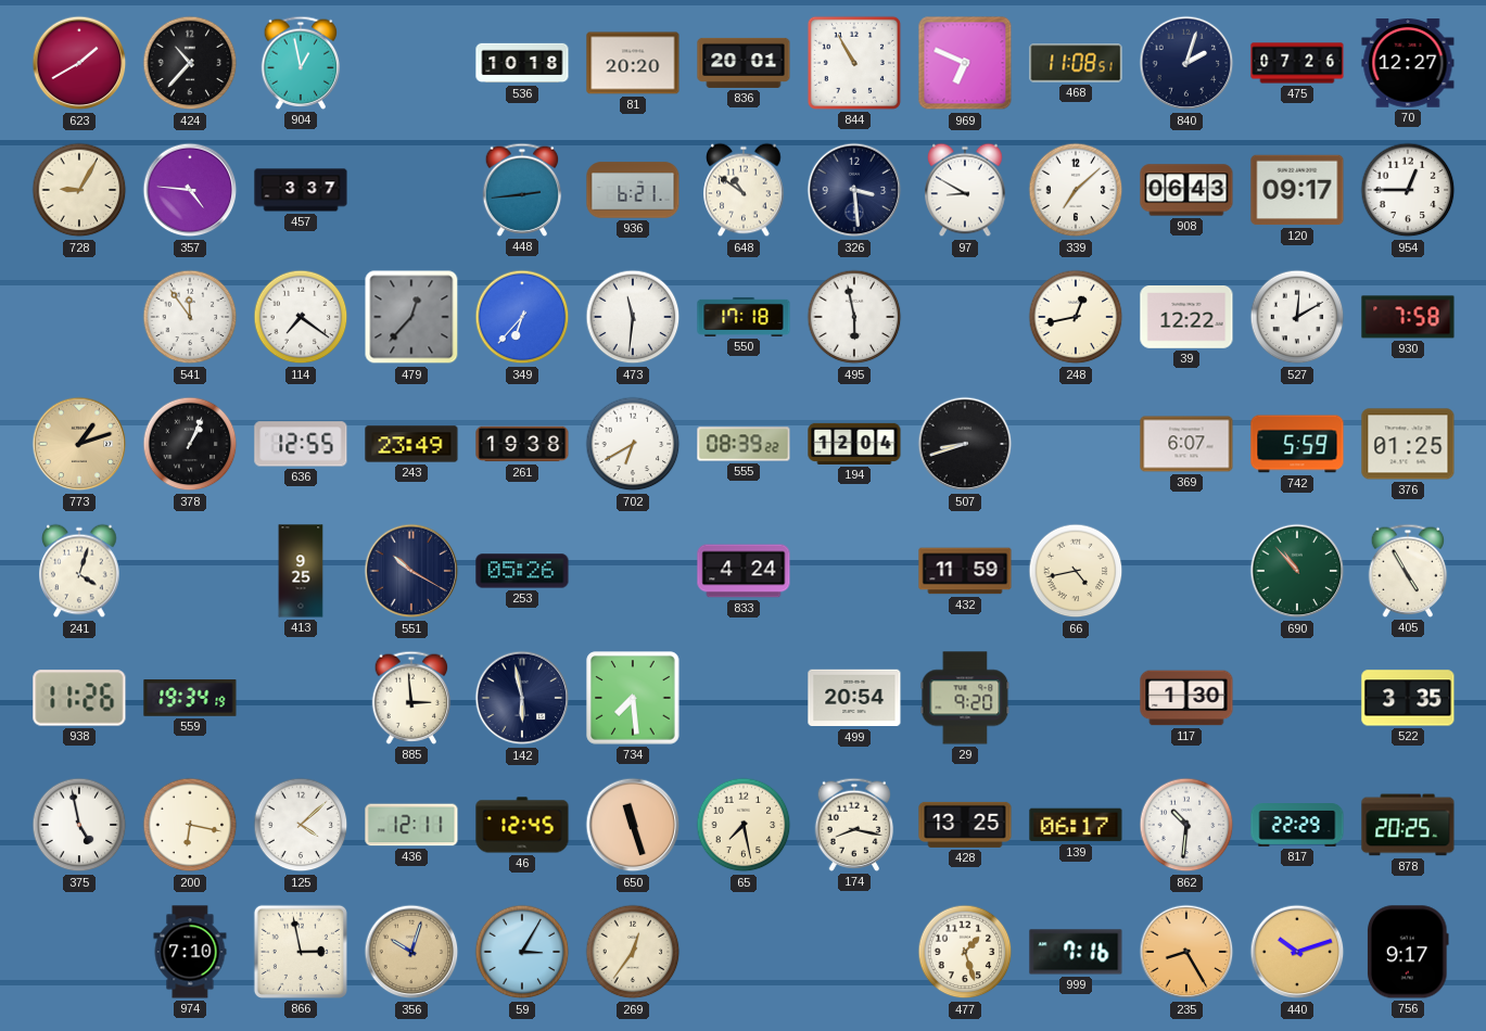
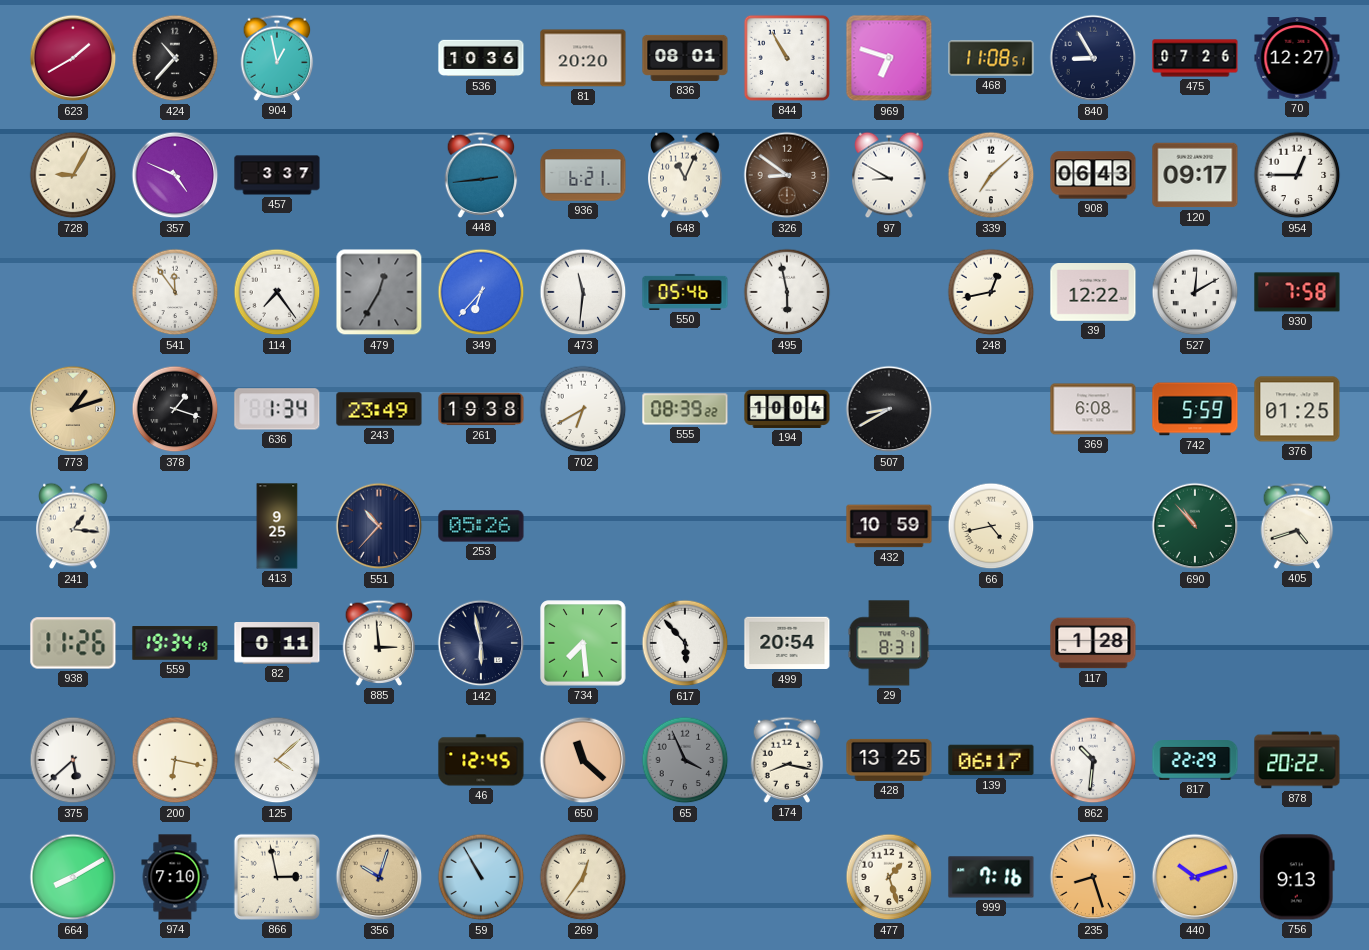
536: 10:18 -> 10:36
836: 20:01 -> 08:01
969: 6:49 -> 6:48
840: 2:03 -> 8:55
357: 4:46 -> 4:49
648: 10:51 -> 11:04
326: 3:29 -> 8:51
326 dial: navy -> brown
114: 7:21 -> 7:24
479: 12:37 -> 12:35
550: 17:18 -> 05:46
378: 1:04 -> 1:18
636: 12:55 -> 1:34
194: 12:04 -> 10:04
507: 8:42 -> 8:40
369: 6:07 -> 6:08
241: 4:03 -> 1:16
551: 10:20 -> 10:37
833: 4:24 -> none
432: 11:59 -> 10:59
405: 4:55 -> 4:42
82: none -> 0:11
617: none -> 5:53
29: 9:20 -> 8:31
117: 1:30 -> 1:28
522: 3:35 -> none
375: 4:58 -> 5:38
436: 12:11 -> none
650: 11:27 -> 11:22
65: 7:28 -> 3:56
65 dial: cream -> grey
878: 20:25 -> 20:22
664: none -> 8:10
59: 3:05 -> 10:55
235: 8:25 -> 8:27
756: 9:17 -> 9:13
